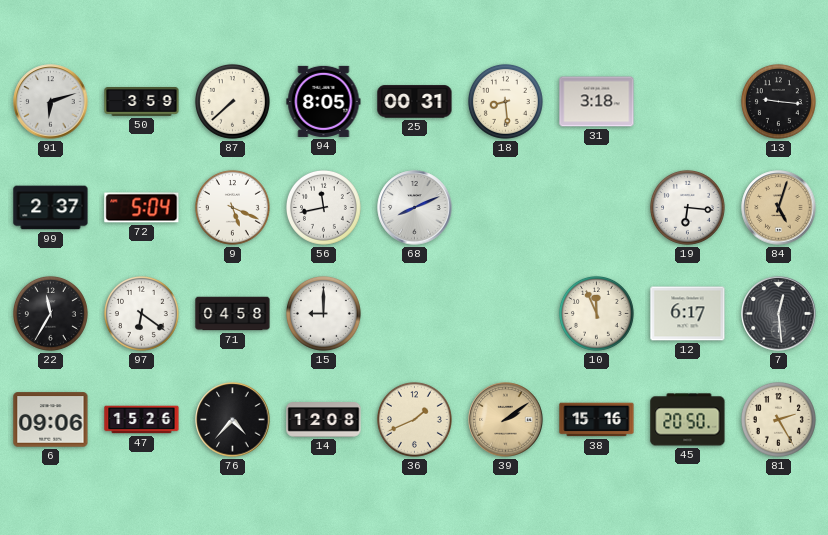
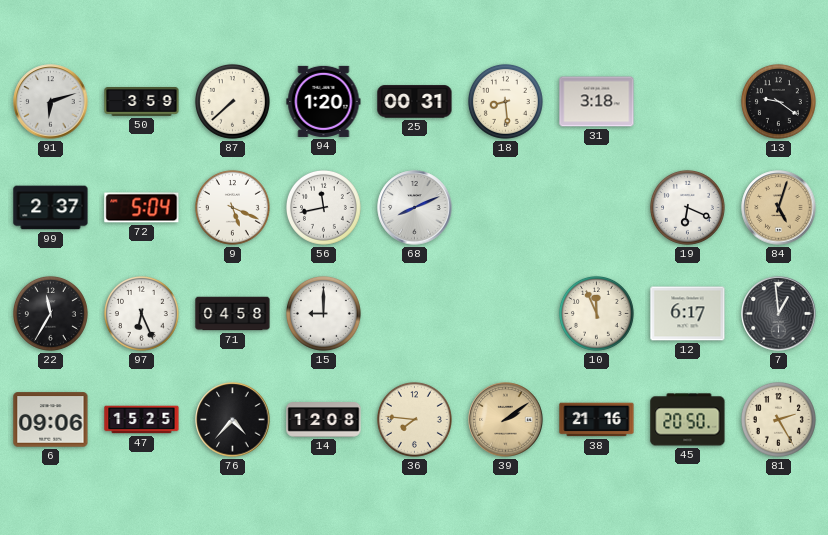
94: 8:05 -> 1:20
13: 9:16 -> 9:21
19: 6:16 -> 6:19
97: 6:21 -> 6:26
7: 12:29 -> 12:59
47: 15:26 -> 15:25
36: 1:41 -> 7:46
38: 15:16 -> 21:16
